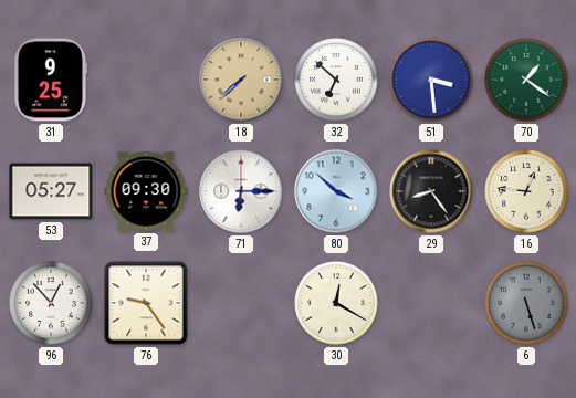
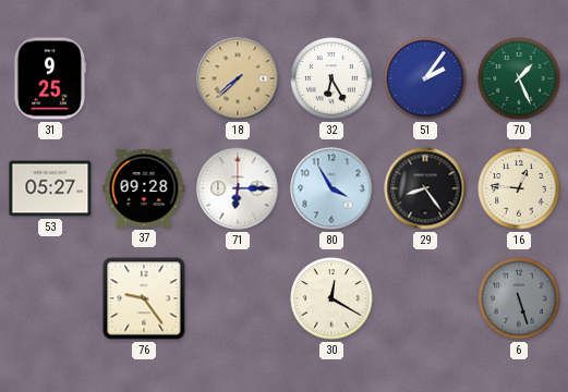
32: 6:52 -> 6:25
51: 3:29 -> 2:06
70: 1:21 -> 1:26
37: 09:30 -> 09:28
80: 3:52 -> 3:55
96: 12:53 -> none
